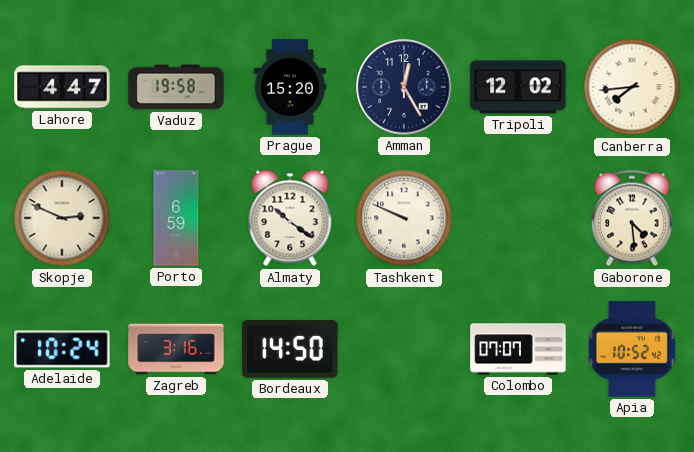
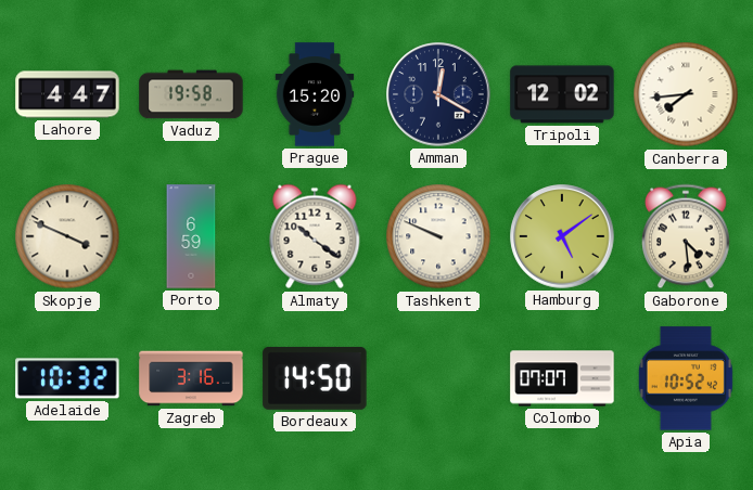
Amman: 12:25 -> 12:20
Skopje: 2:49 -> 3:49
Hamburg: none -> 5:09
Adelaide: 10:24 -> 10:32
